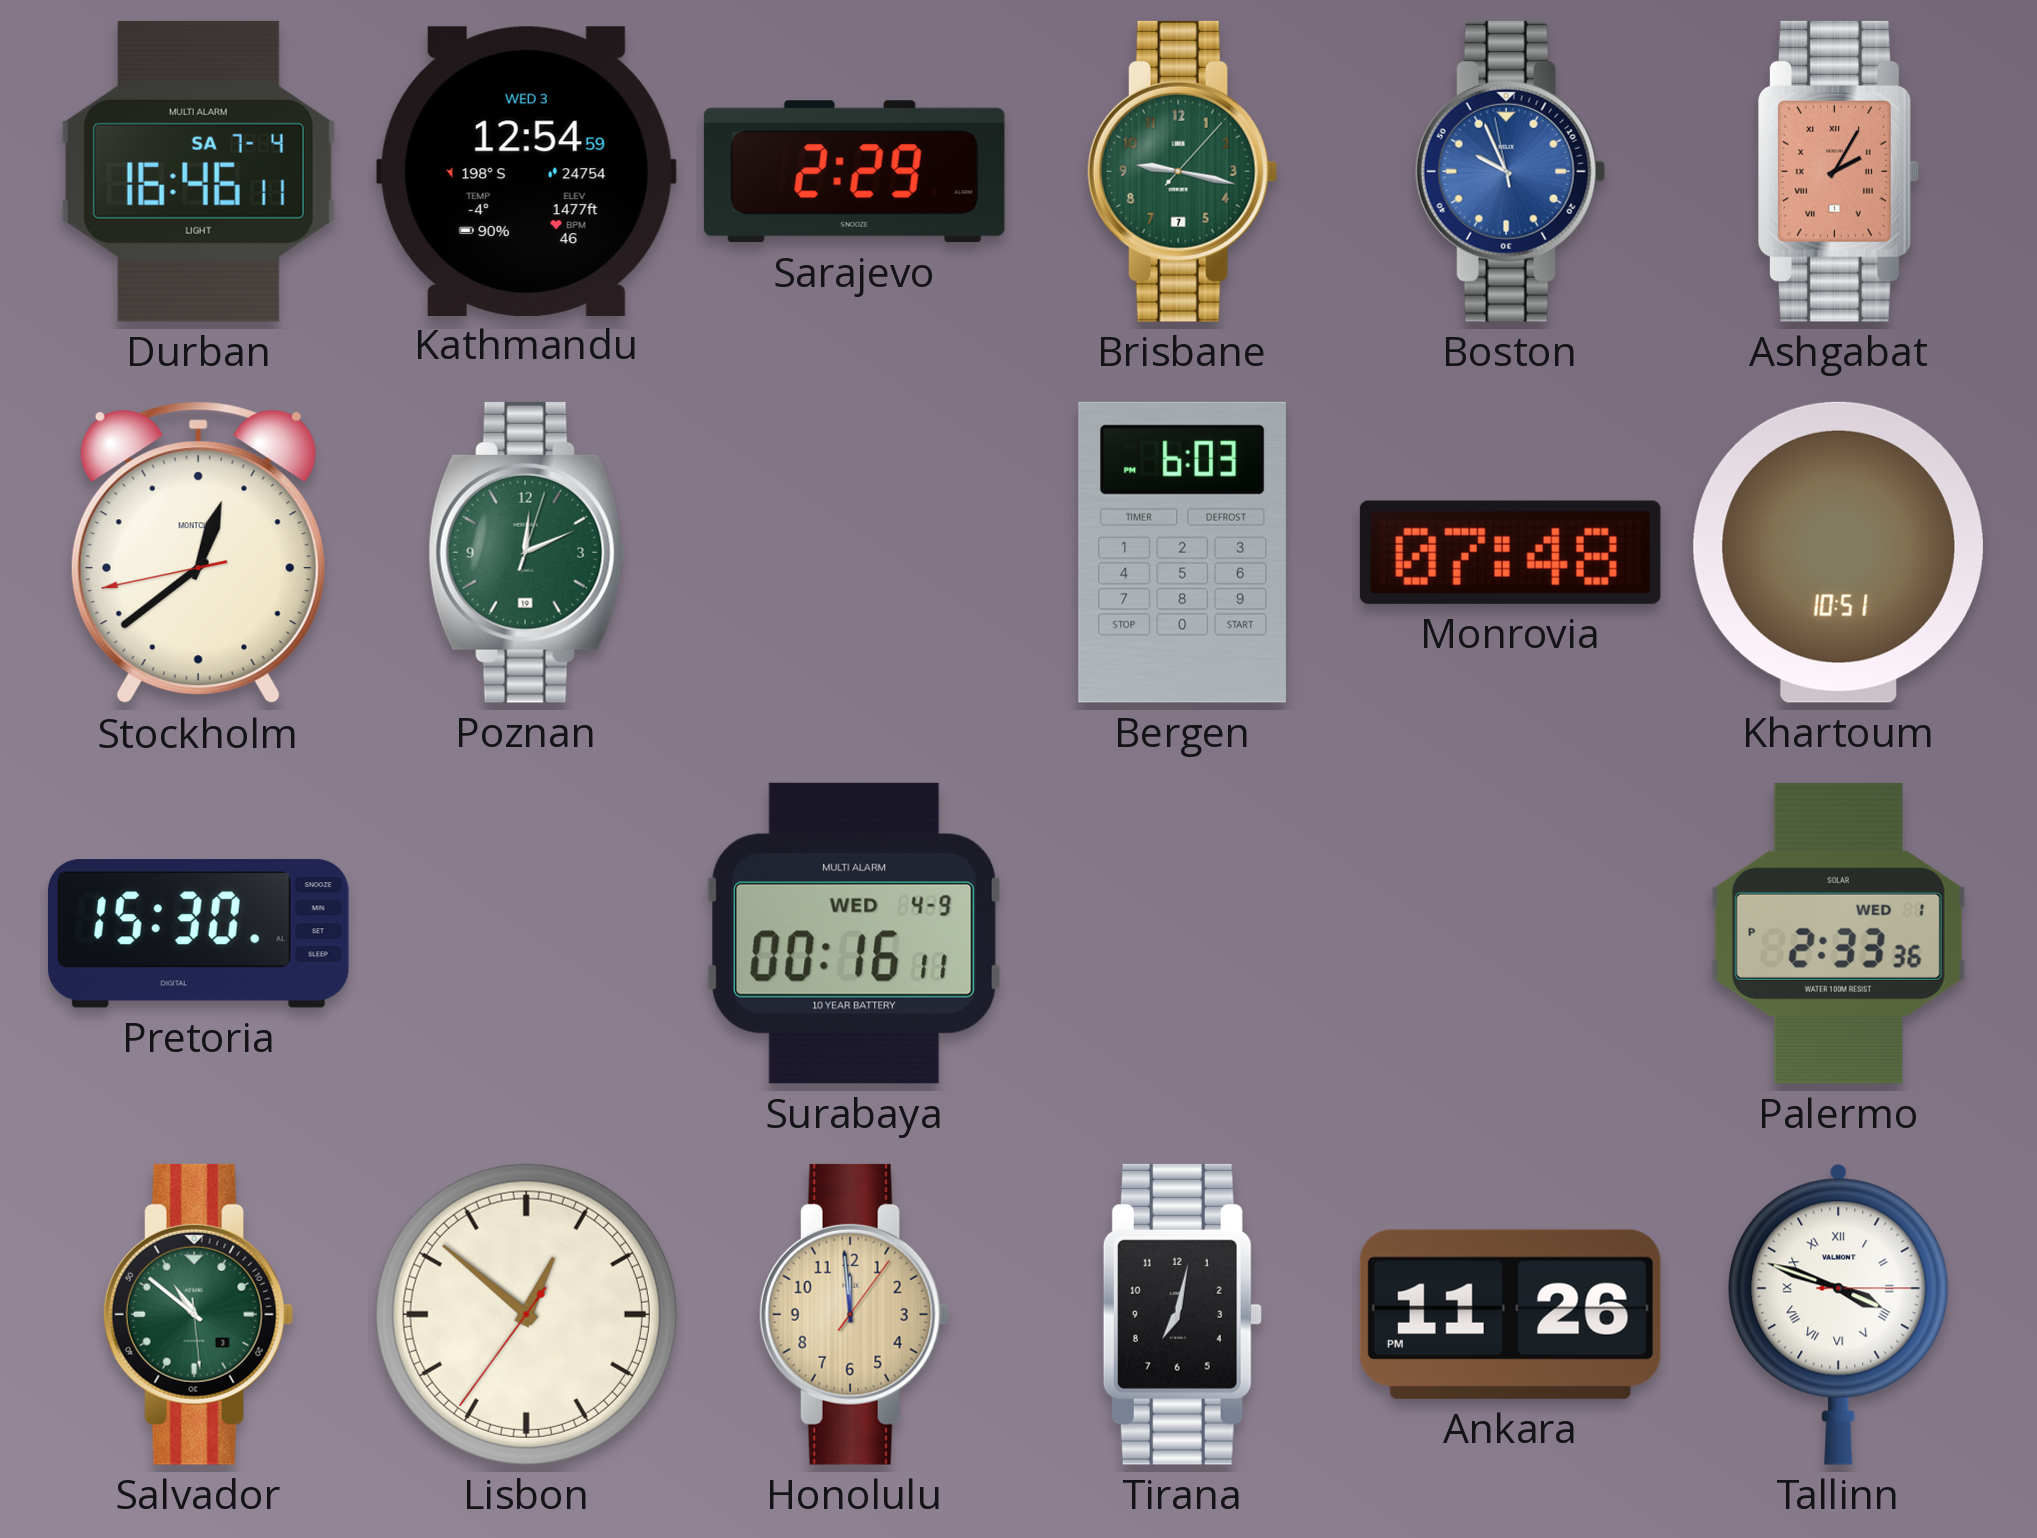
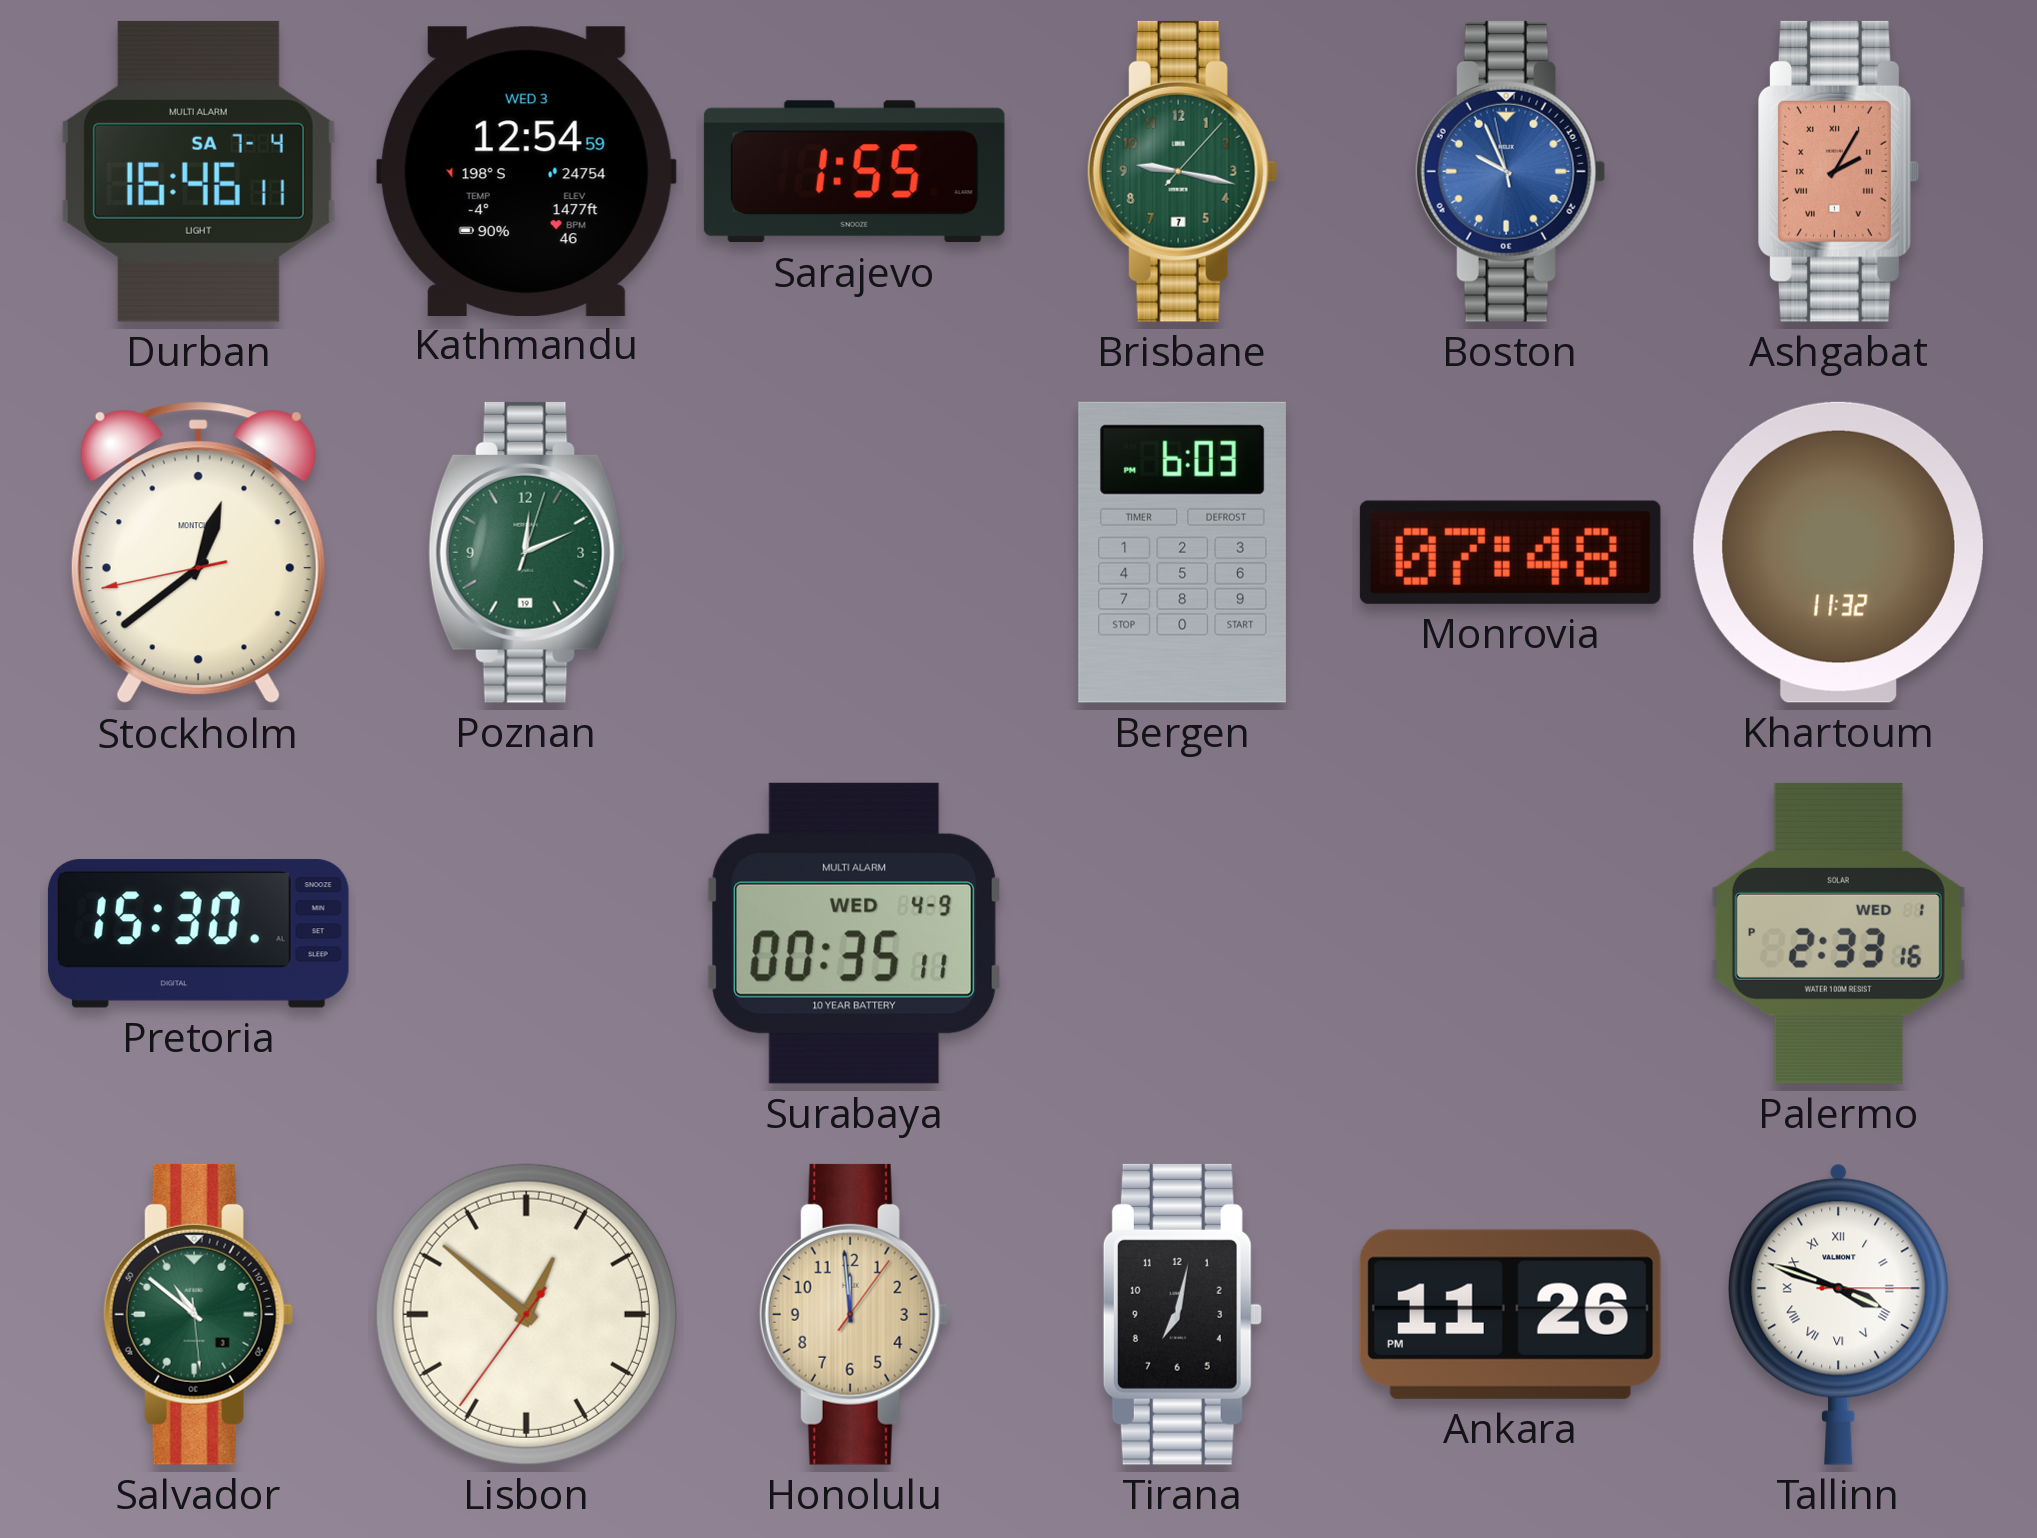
Sarajevo: 2:29 -> 1:55
Khartoum: 10:51 -> 11:32
Surabaya: 00:16 -> 00:35
Palermo: 2:33:36 PM -> 2:33:16 PM
